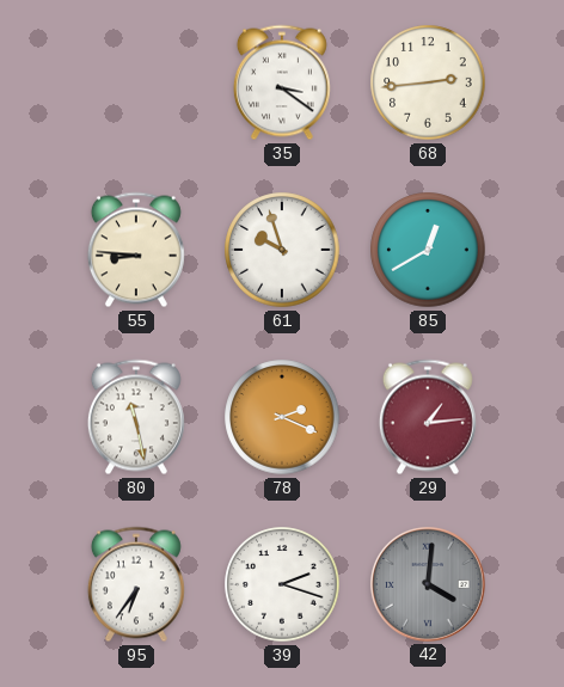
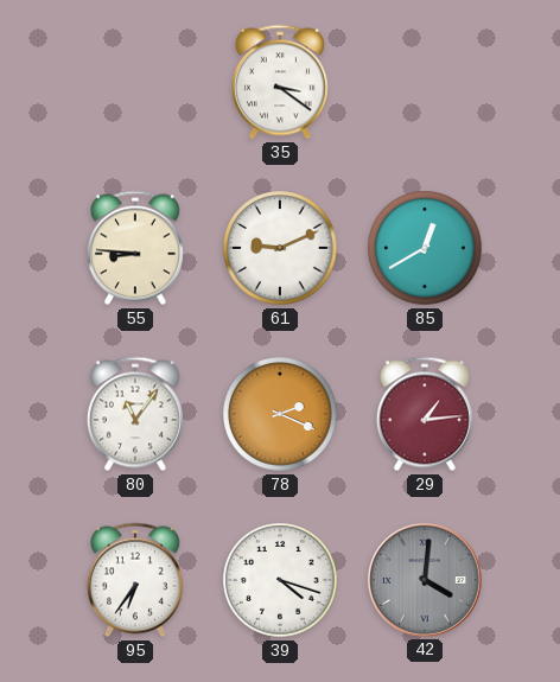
68: 2:44 -> none
61: 9:57 -> 9:11
80: 11:28 -> 11:06
39: 2:18 -> 4:18
